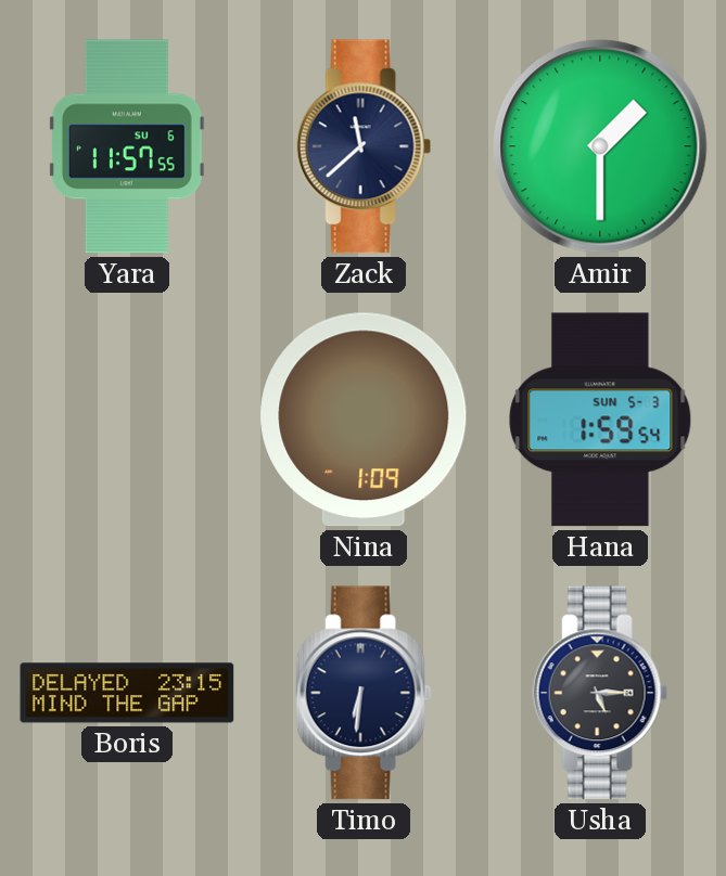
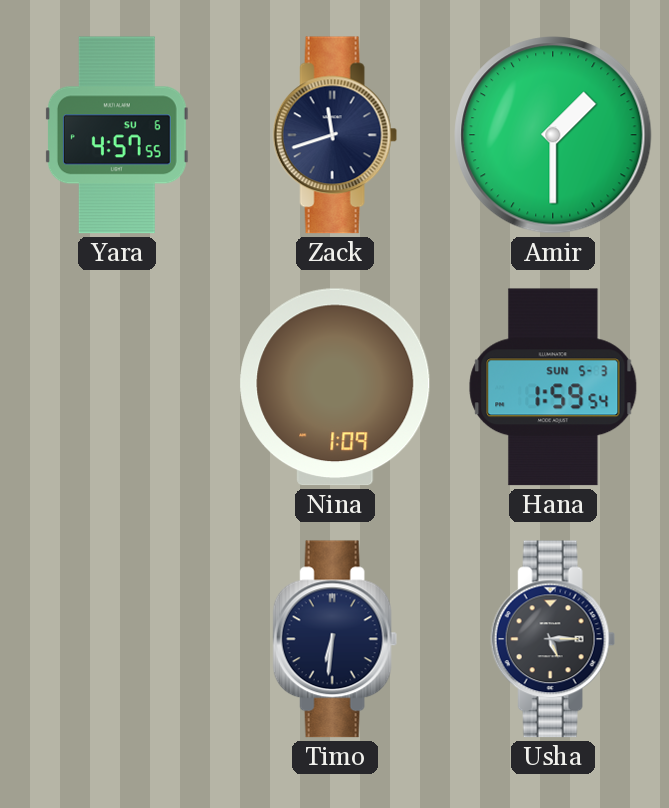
Yara: 11:57 -> 4:57
Zack: 11:38 -> 11:42
Boris: 23:15 -> none
